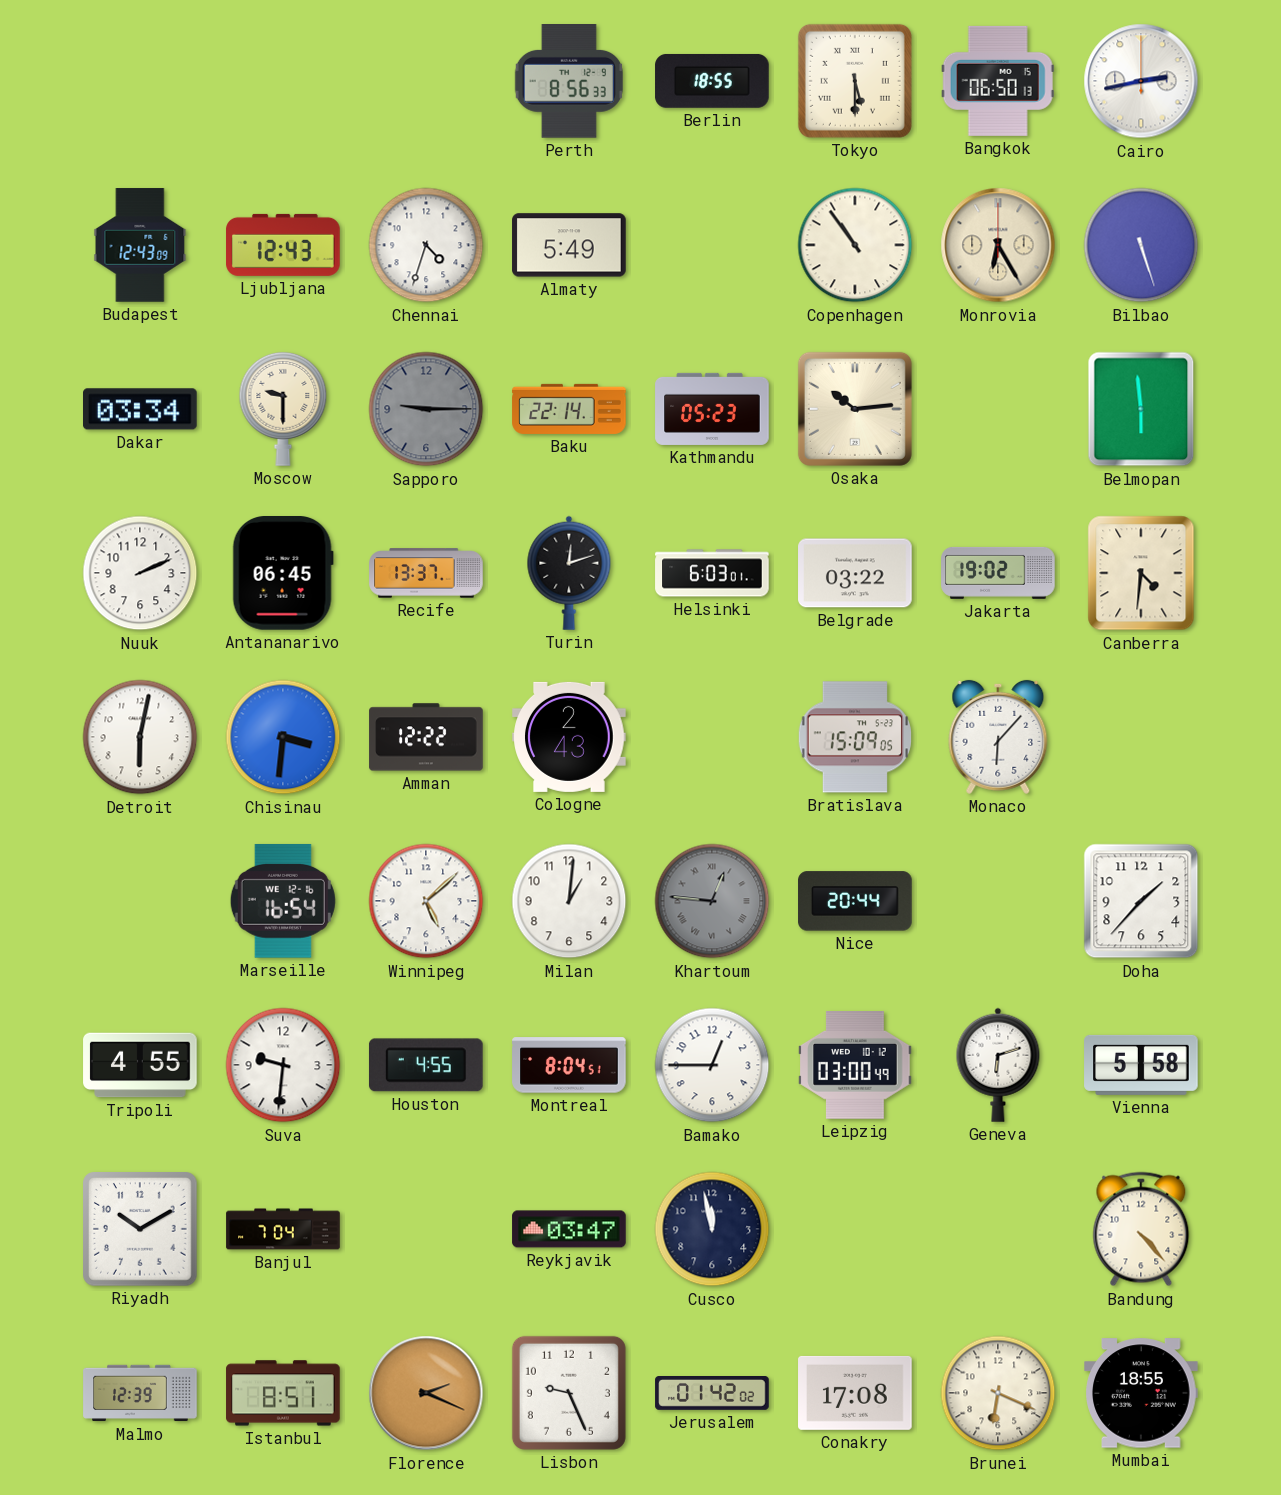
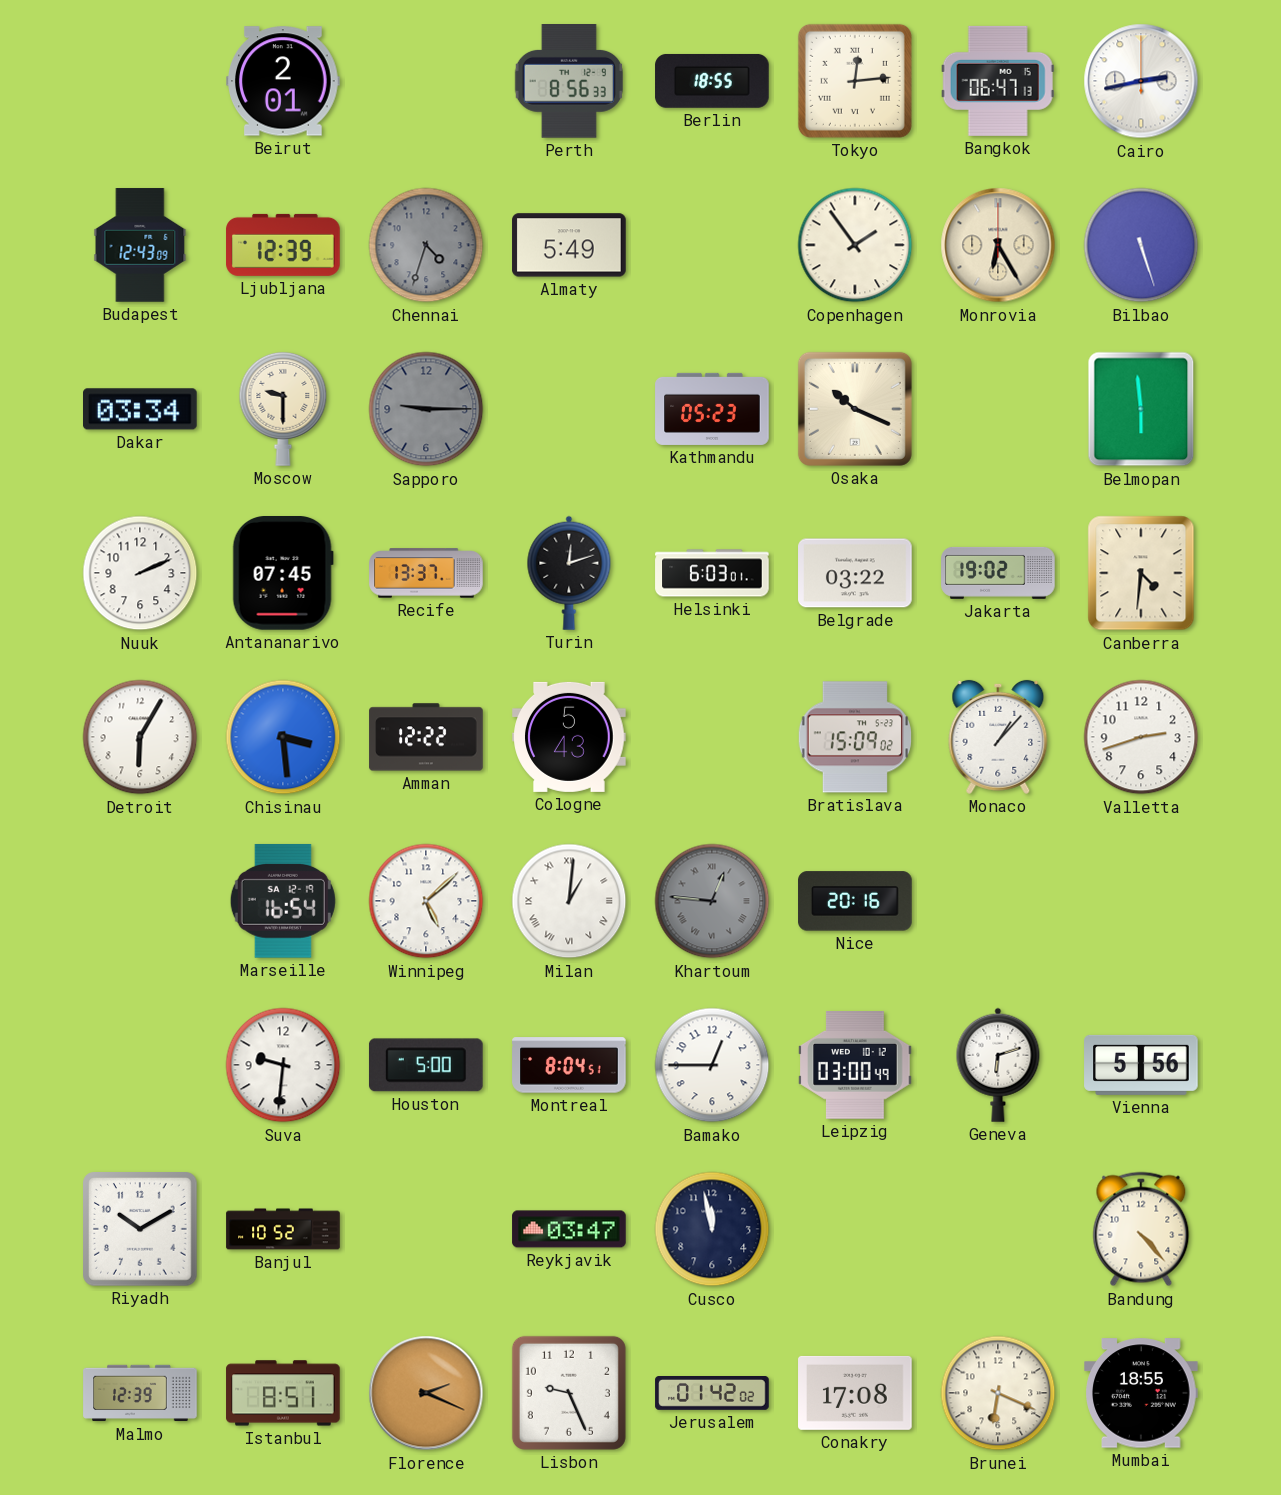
Beirut: none -> 2:01
Tokyo: 5:30 -> 12:14
Bangkok: 06:50 -> 06:47
Ljubljana: 12:43 -> 12:39
Chennai dial: white -> grey
Copenhagen: 10:54 -> 1:54
Baku: 22:14 -> none
Osaka: 10:14 -> 10:19
Antananarivo: 06:45 -> 07:45
Detroit: 6:02 -> 6:05
Chisinau: 3:31 -> 3:29
Cologne: 2:43 -> 5:43
Bratislava: 15:09:05 -> 15:09:02
Monaco: 6:07 -> 1:07
Valletta: none -> 2:42
Marseille date: WE 12-16 -> SA 12-19
Milan numerals: Arabic -> Roman
Nice: 20:44 -> 20:16
Doha: 1:37 -> none
Tripoli: 4:55 -> none
Houston: 4:55 -> 5:00
Vienna: 5:58 -> 5:56
Banjul: 7:04 -> 10:52
